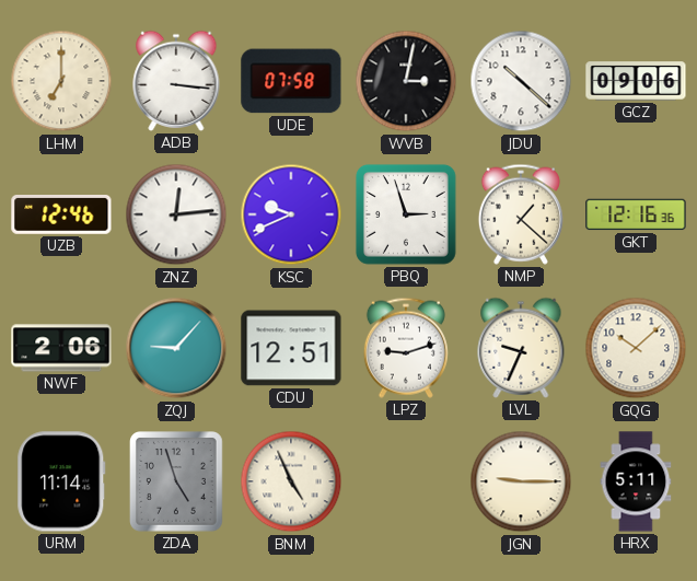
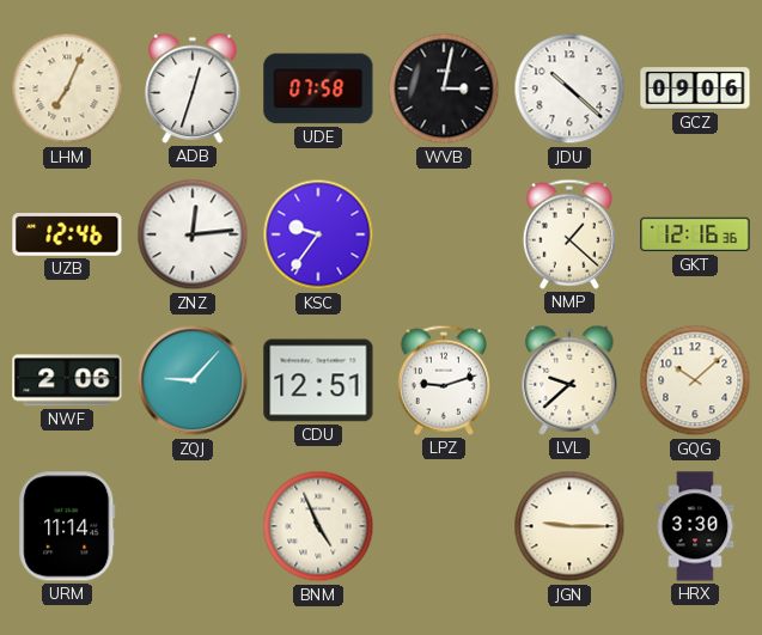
LHM: 7:00 -> 7:04
ADB: 3:16 -> 12:33
KSC: 9:41 -> 9:36
PBQ: 2:57 -> none
LVL: 9:34 -> 9:38
ZDA: 4:57 -> none
HRX: 5:11 -> 3:30
